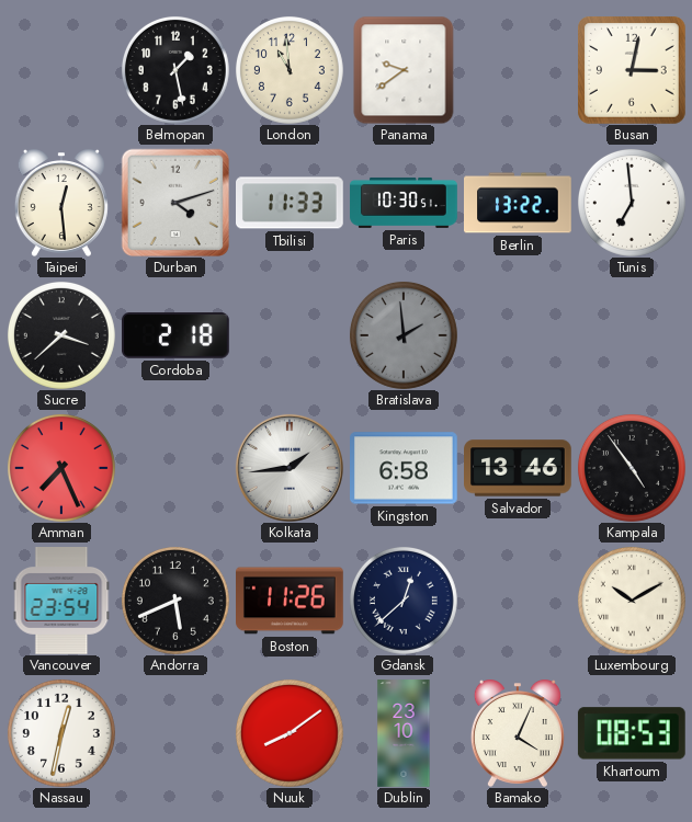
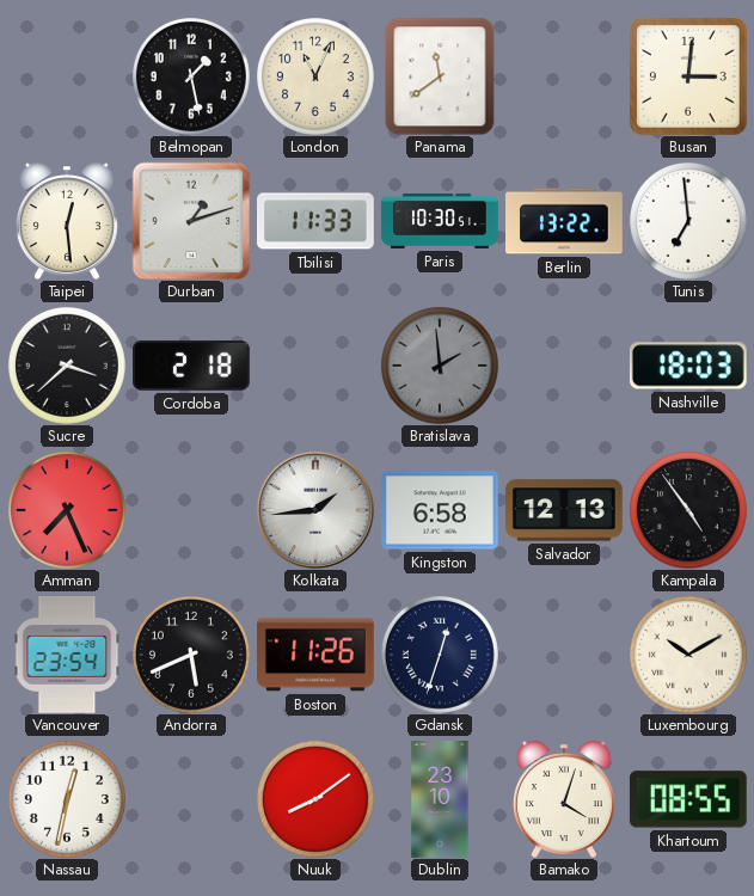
London: 10:59 -> 11:04
Panama: 9:39 -> 11:39
Busan: 3:02 -> 3:01
Durban: 4:12 -> 1:12
Nashville: none -> 18:03
Salvador: 13:46 -> 12:13
Gdansk: 12:38 -> 12:33
Bamako: 4:04 -> 4:03
Khartoum: 08:53 -> 08:55
